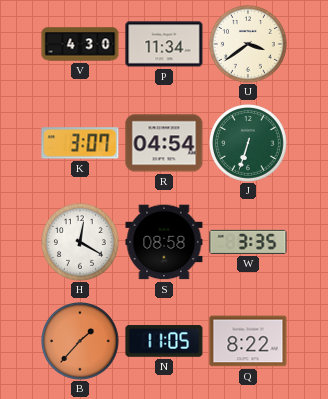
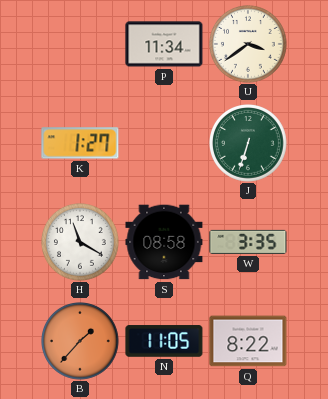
V: 4:30 -> none
K: 3:07 -> 1:27
R: 04:54 -> none
H: 12:20 -> 11:20
